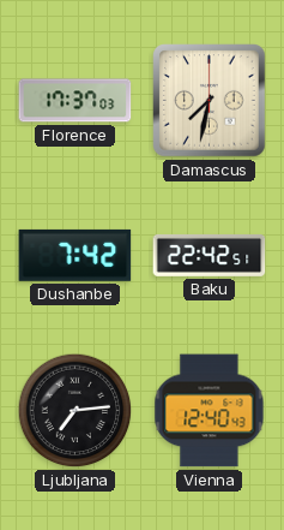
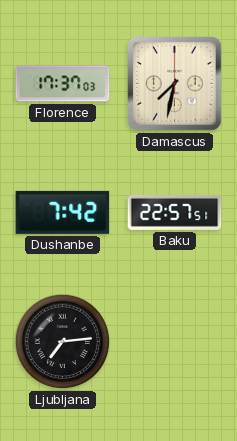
Baku: 22:42 -> 22:57
Vienna: 12:40 -> none
